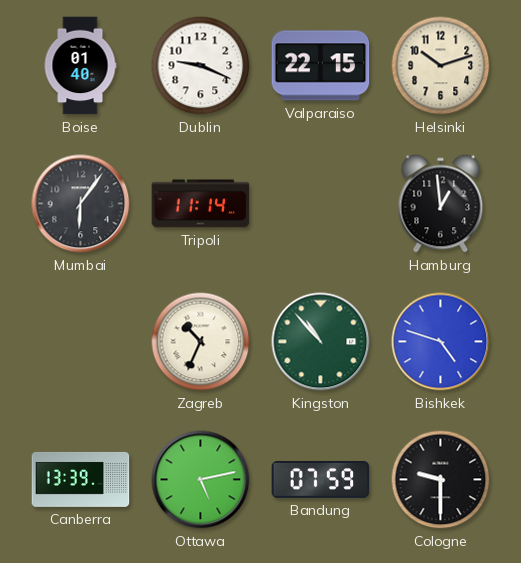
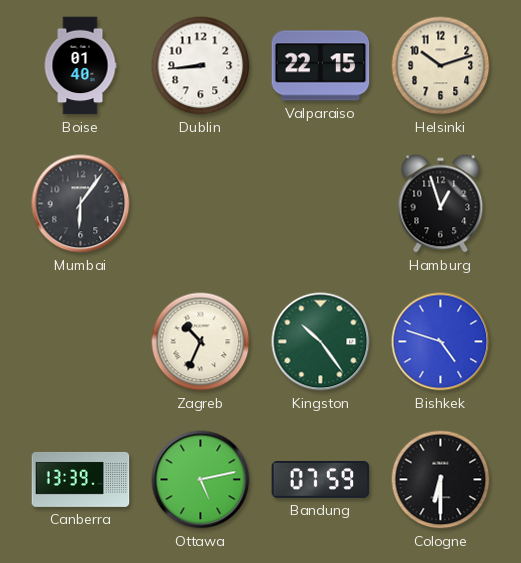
Dublin: 9:19 -> 8:44
Tripoli: 11:14 -> none
Hamburg: 12:59 -> 12:57
Kingston: 10:53 -> 10:24
Cologne: 9:30 -> 6:30
